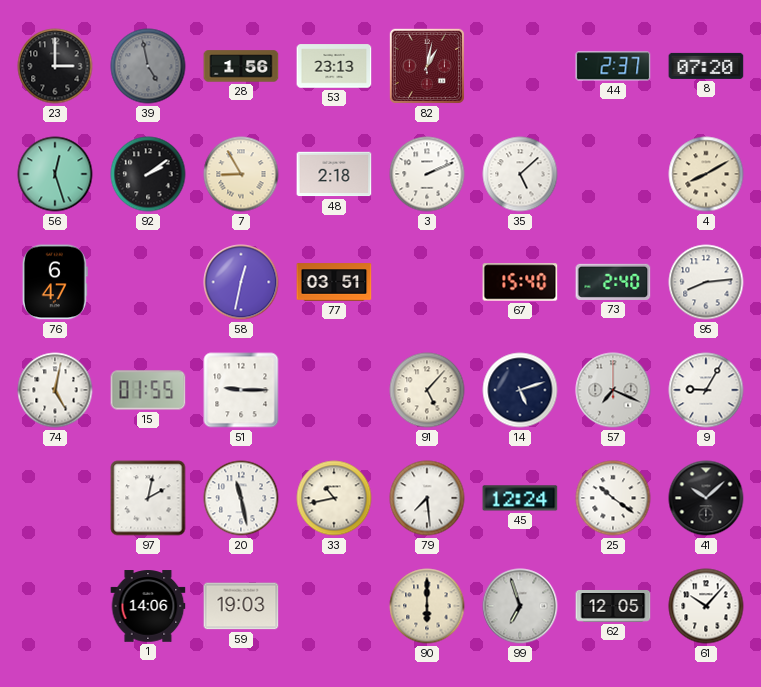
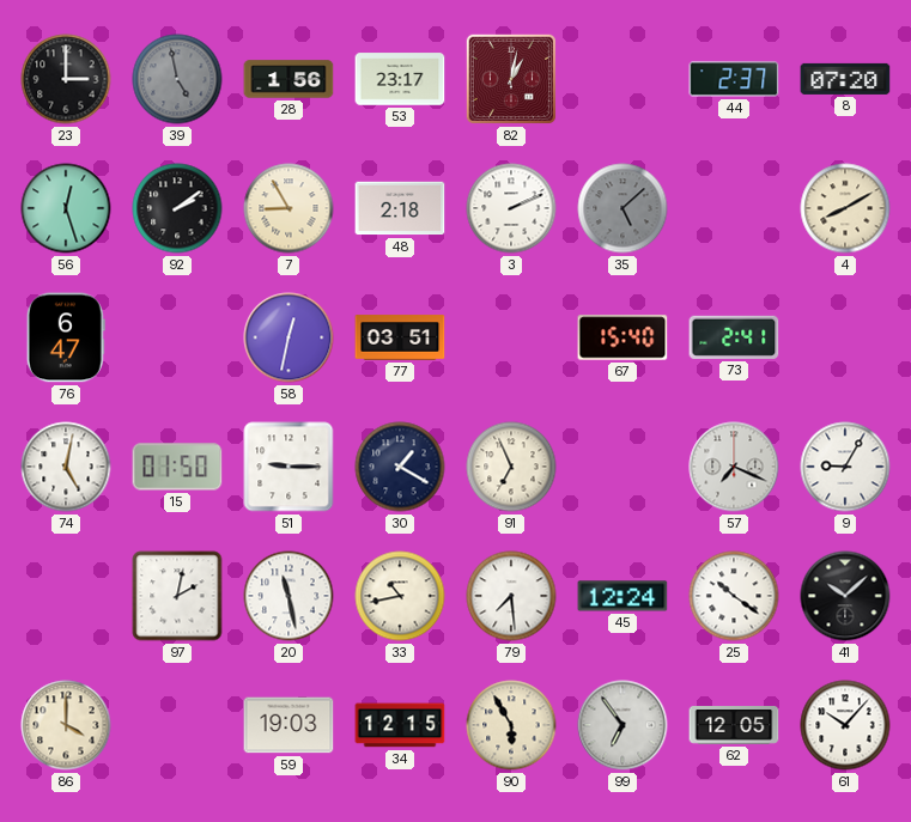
53: 23:13 -> 23:17
35 dial: white -> grey
73: 2:40 -> 2:41
95: 8:14 -> none
15: 01:55 -> 01:50
30: none -> 1:20
91: 5:07 -> 6:56
14: 5:12 -> none
86: none -> 4:00
1: 14:06 -> none
34: none -> 12:15
90: 6:00 -> 5:55
99: 6:57 -> 6:54
